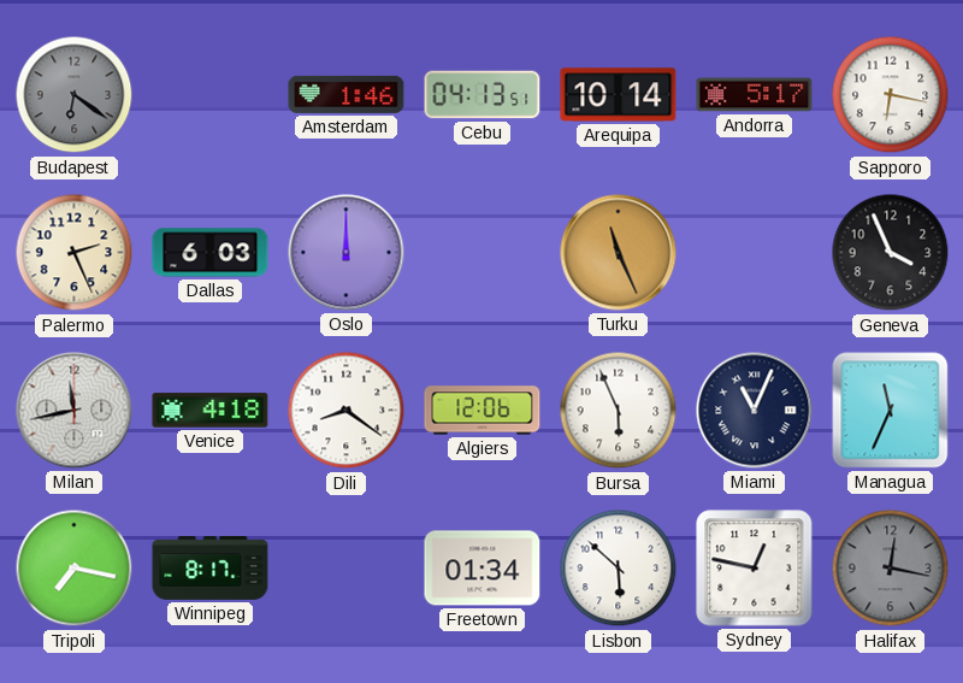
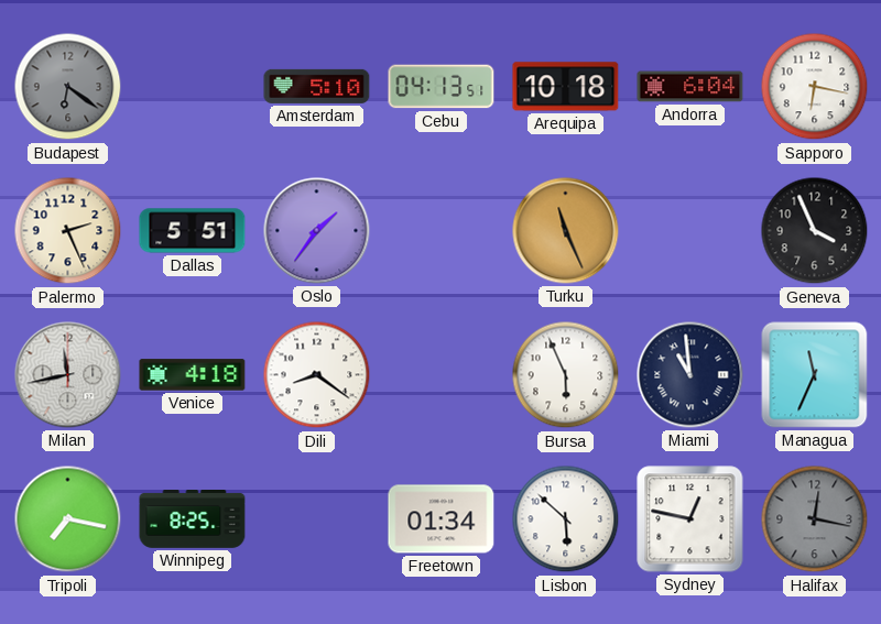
Amsterdam: 1:46 -> 5:10
Arequipa: 10:14 -> 10:18
Andorra: 5:17 -> 6:04
Dallas: 6:03 -> 5:51
Oslo: 12:00 -> 1:36
Algiers: 12:06 -> none
Miami: 11:04 -> 10:59
Winnipeg: 8:17 -> 8:25
